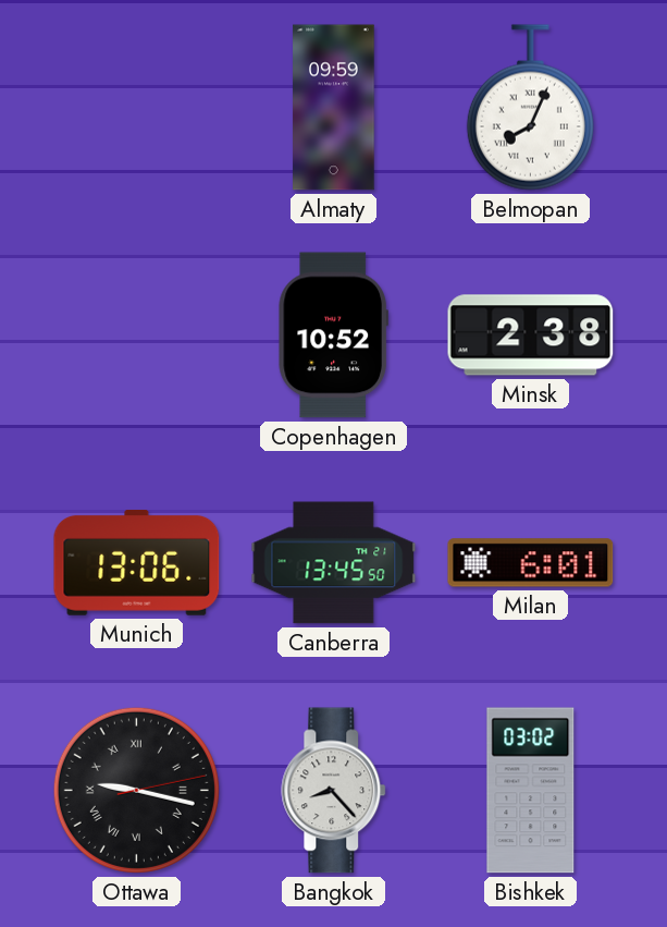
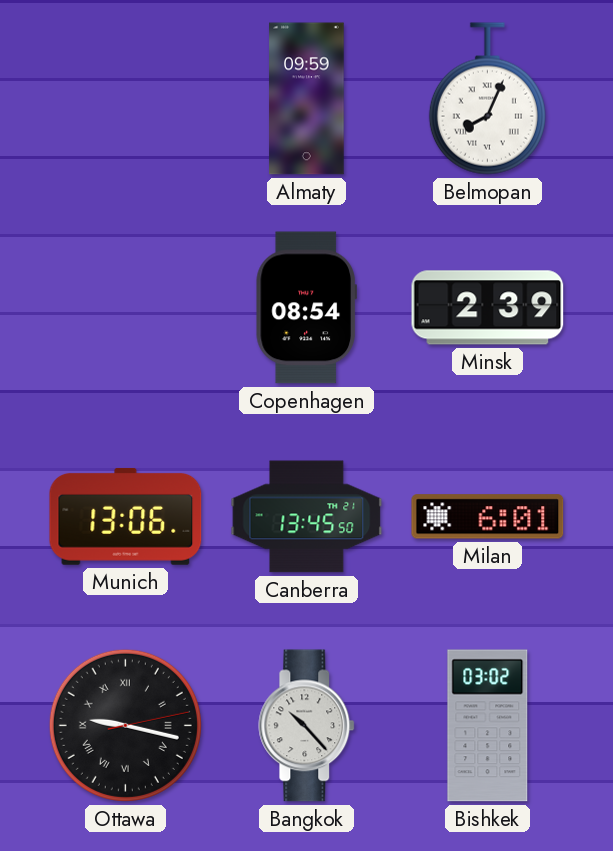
Copenhagen: 10:52 -> 08:54
Minsk: 2:38 -> 2:39
Bangkok: 8:23 -> 10:23
